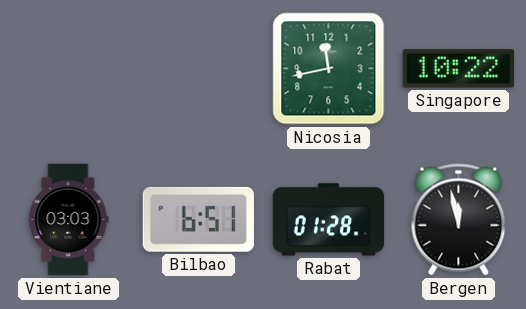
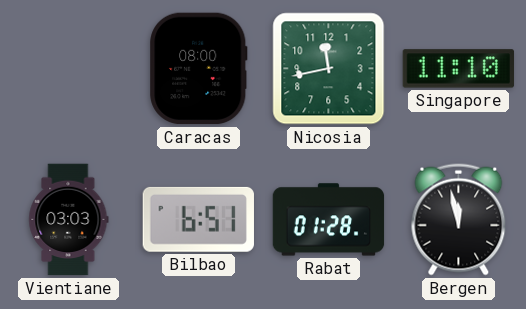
Caracas: none -> 08:00
Singapore: 10:22 -> 11:10
